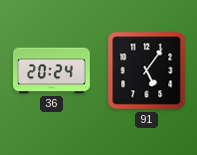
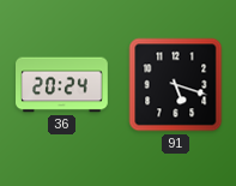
91: 5:06 -> 5:18
